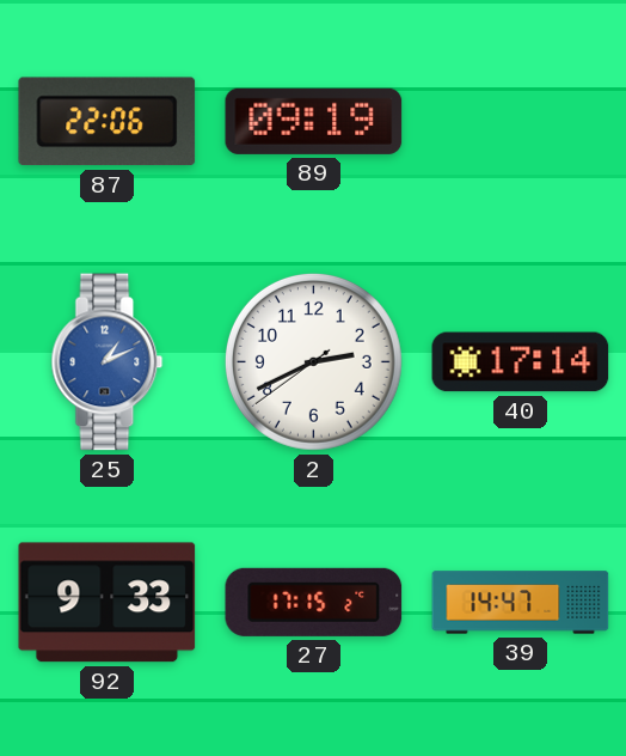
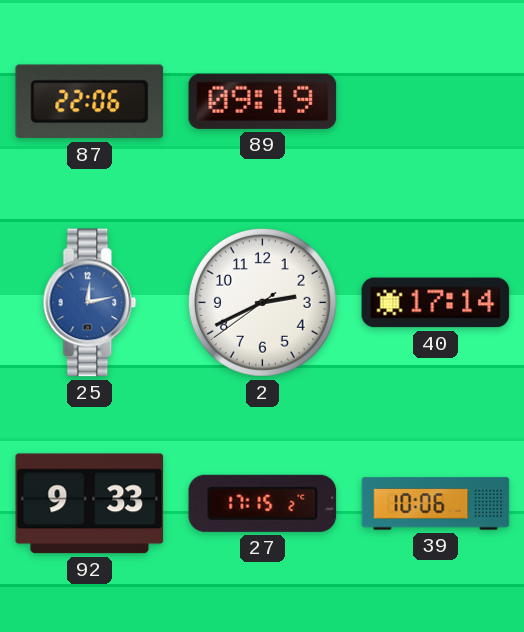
25: 1:11 -> 12:13
39: 14:47 -> 10:06
